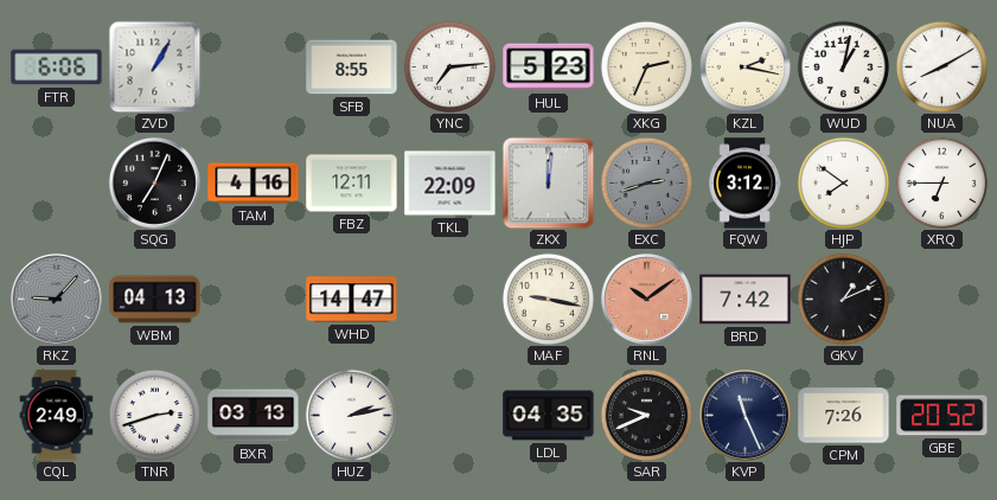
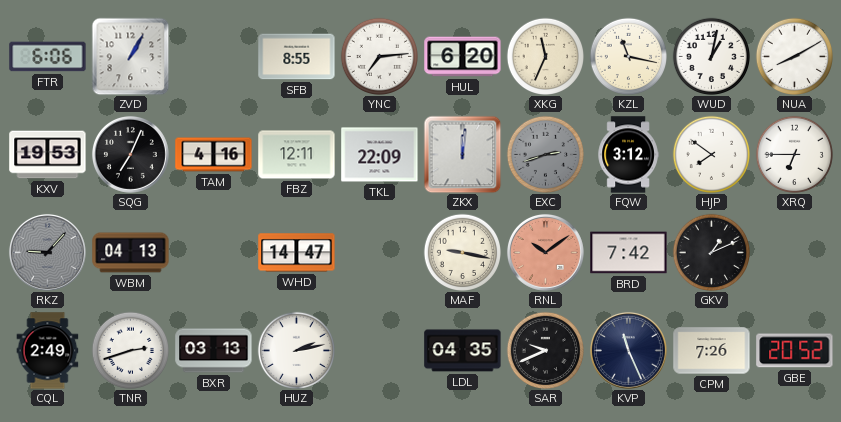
HUL: 5:23 -> 6:20
XKG: 2:34 -> 11:34
KZL: 2:17 -> 11:17
KXV: none -> 19:53
